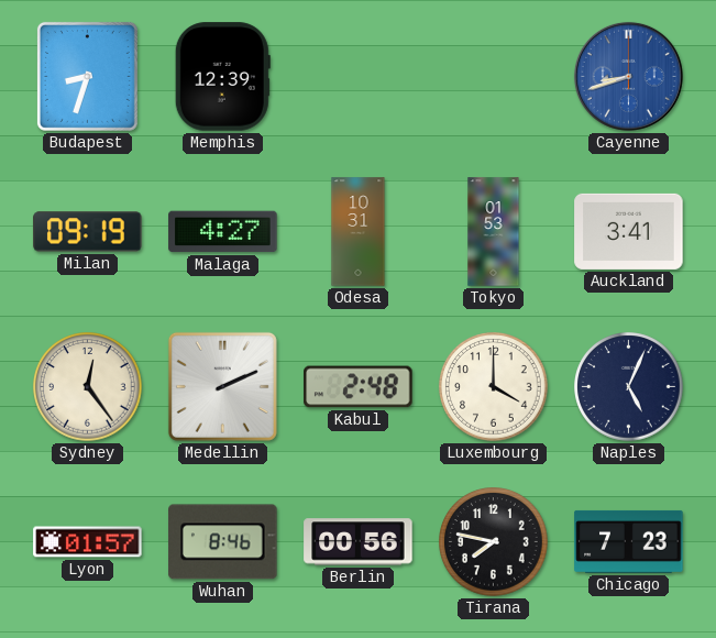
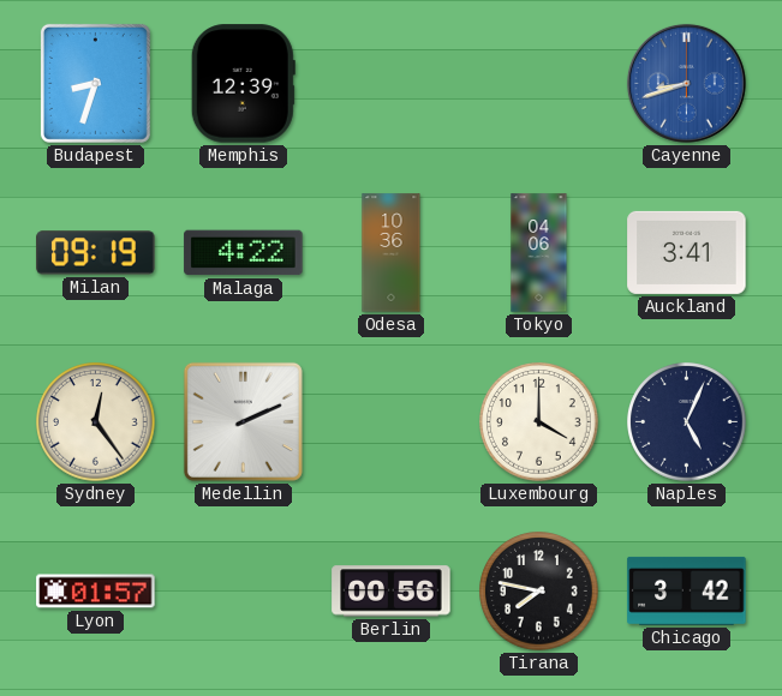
Malaga: 4:27 -> 4:22
Odesa: 10:31 -> 10:36
Tokyo: 01:53 -> 04:06
Kabul: 2:48 -> none
Wuhan: 8:46 -> none
Chicago: 7:23 -> 3:42
